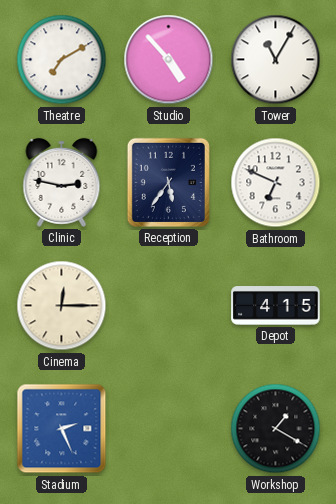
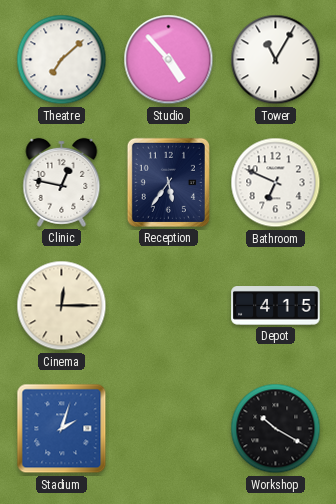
Theatre: 7:10 -> 7:08
Clinic: 2:47 -> 12:47
Stadium: 2:26 -> 2:03
Workshop: 1:20 -> 10:20
